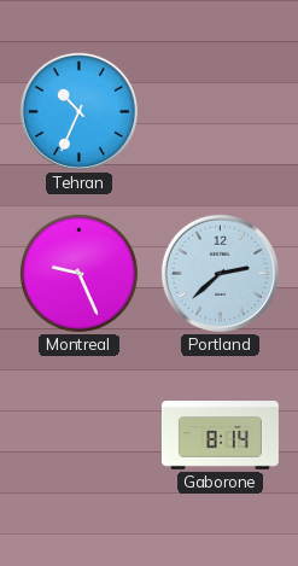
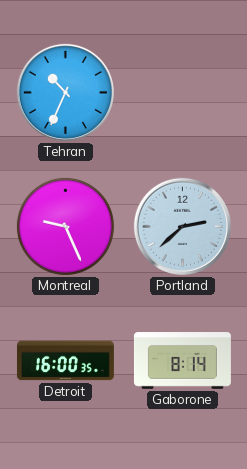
Detroit: none -> 16:00
